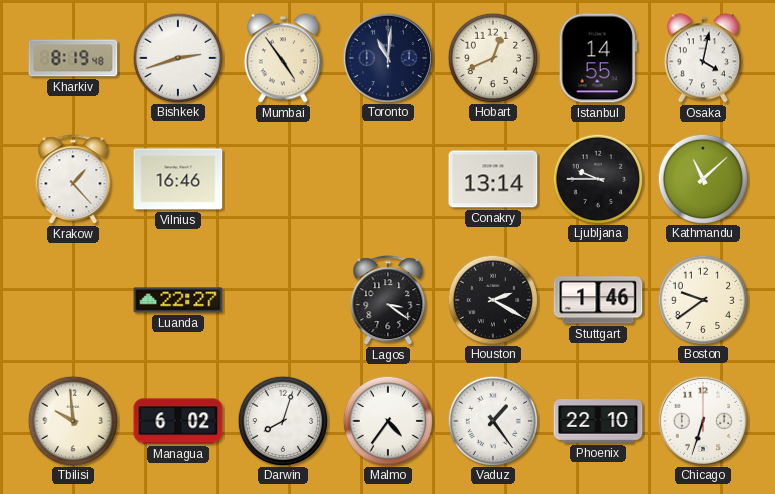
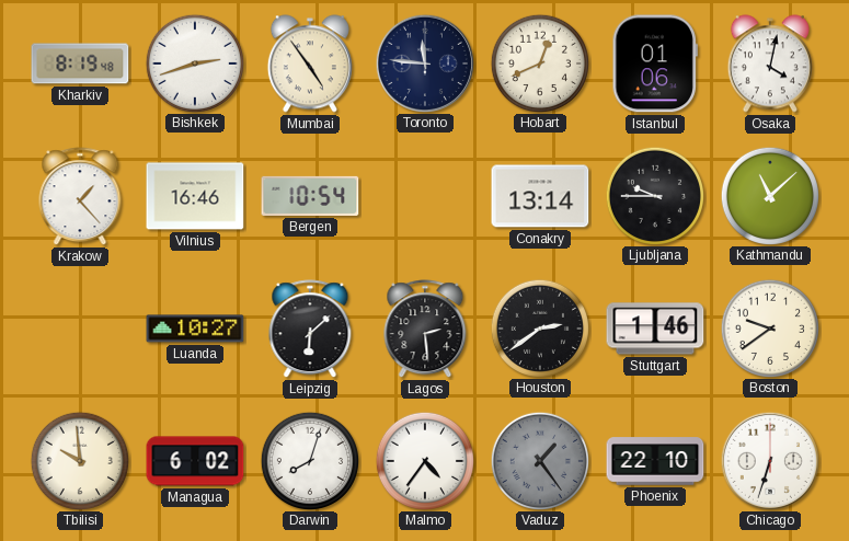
Toronto: 11:01 -> 11:46
Istanbul: 14:55 -> 01:06
Bergen: none -> 10:54
Luanda: 22:27 -> 10:27
Leipzig: none -> 6:08
Lagos: 3:21 -> 2:29
Houston: 2:20 -> 2:39
Vaduz dial: white -> grey
